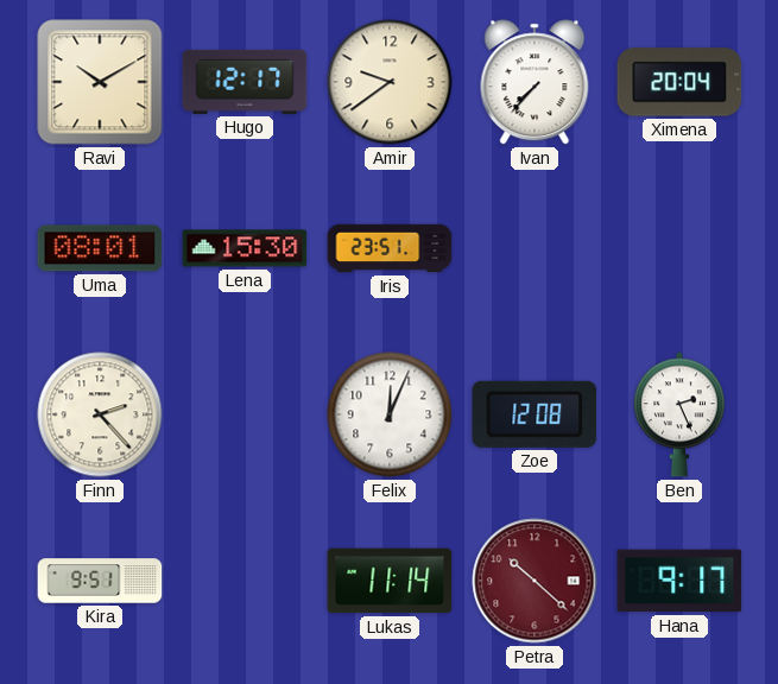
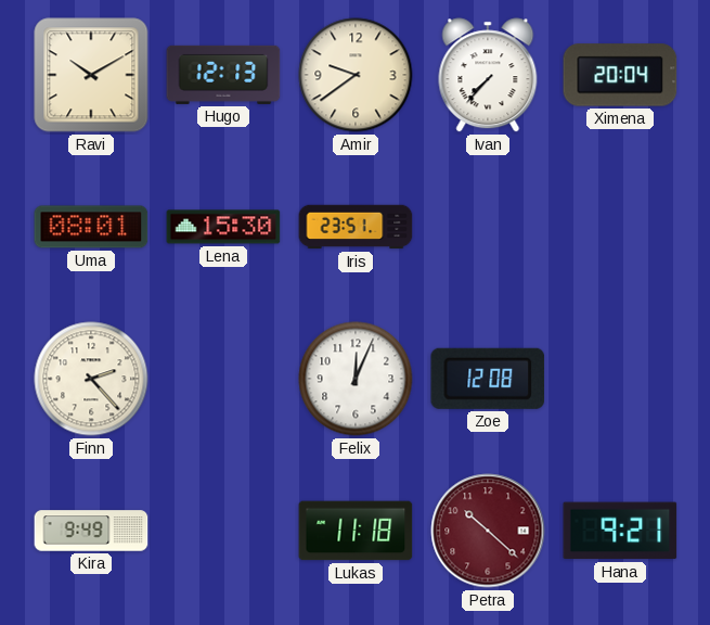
Hugo: 12:17 -> 12:13
Ben: 2:26 -> none
Kira: 9:51 -> 9:49
Lukas: 11:14 -> 11:18
Hana: 9:17 -> 9:21
